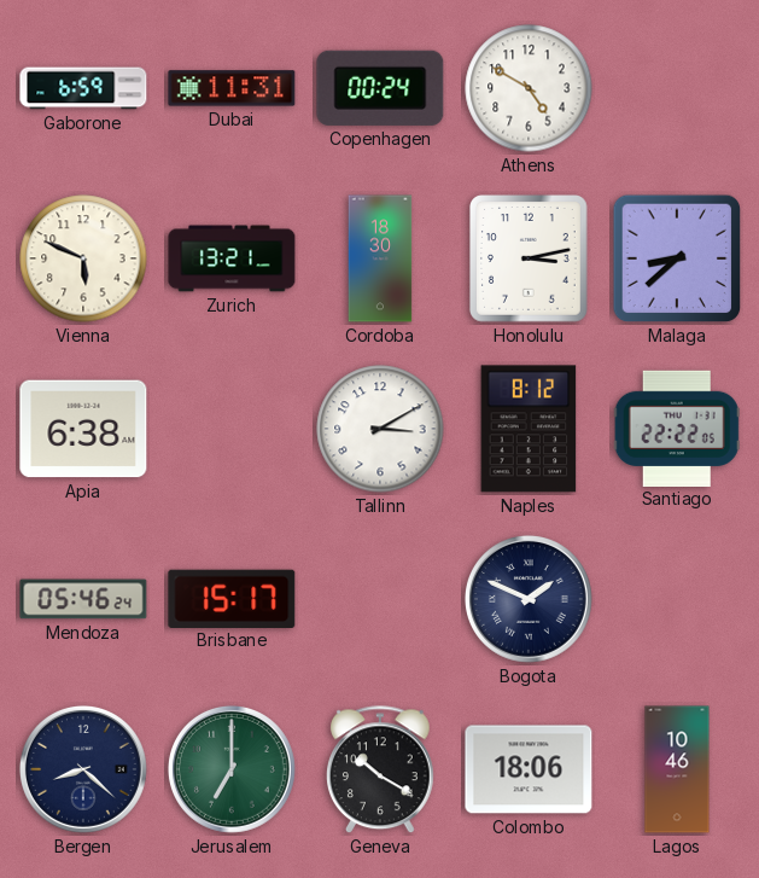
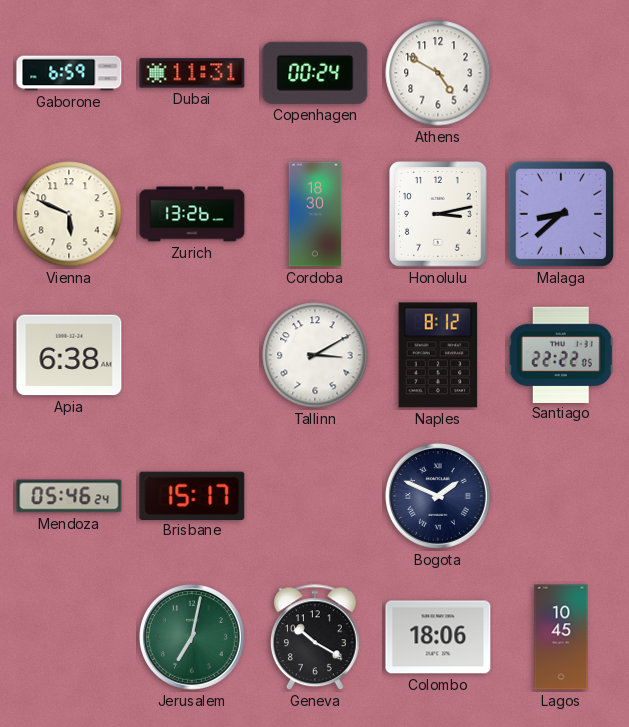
Zurich: 13:21 -> 13:26
Bergen: 8:22 -> none
Jerusalem: 7:00 -> 7:02
Lagos: 10:46 -> 10:45
